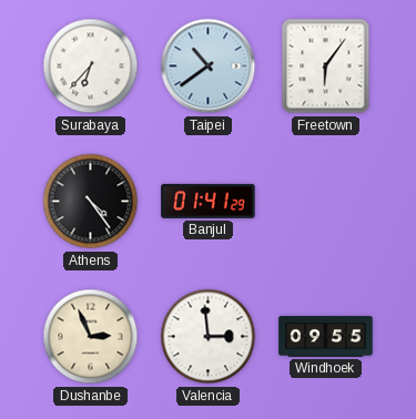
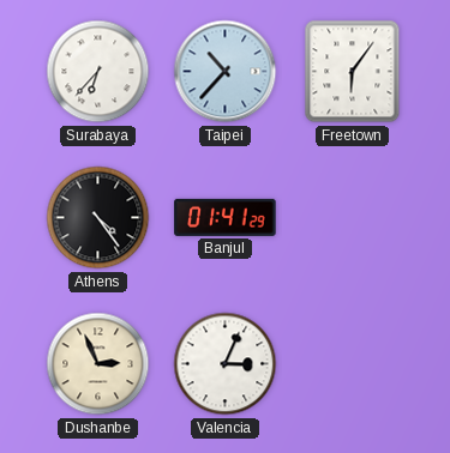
Taipei: 10:39 -> 10:37
Valencia: 2:59 -> 3:04
Windhoek: 09:55 -> none
